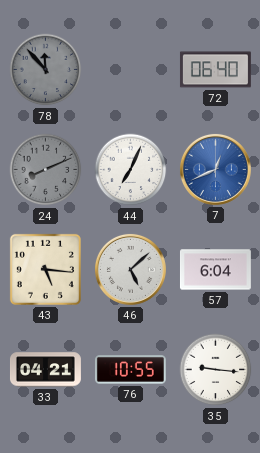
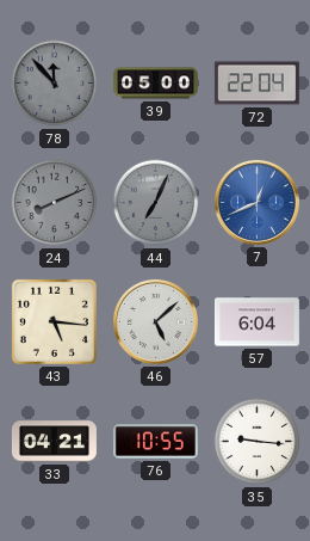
39: none -> 05:00
72: 06:40 -> 22:04
44 dial: white -> grey
